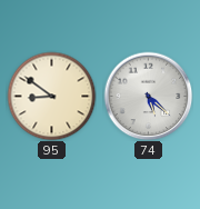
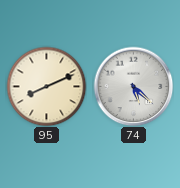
95: 8:51 -> 8:11
